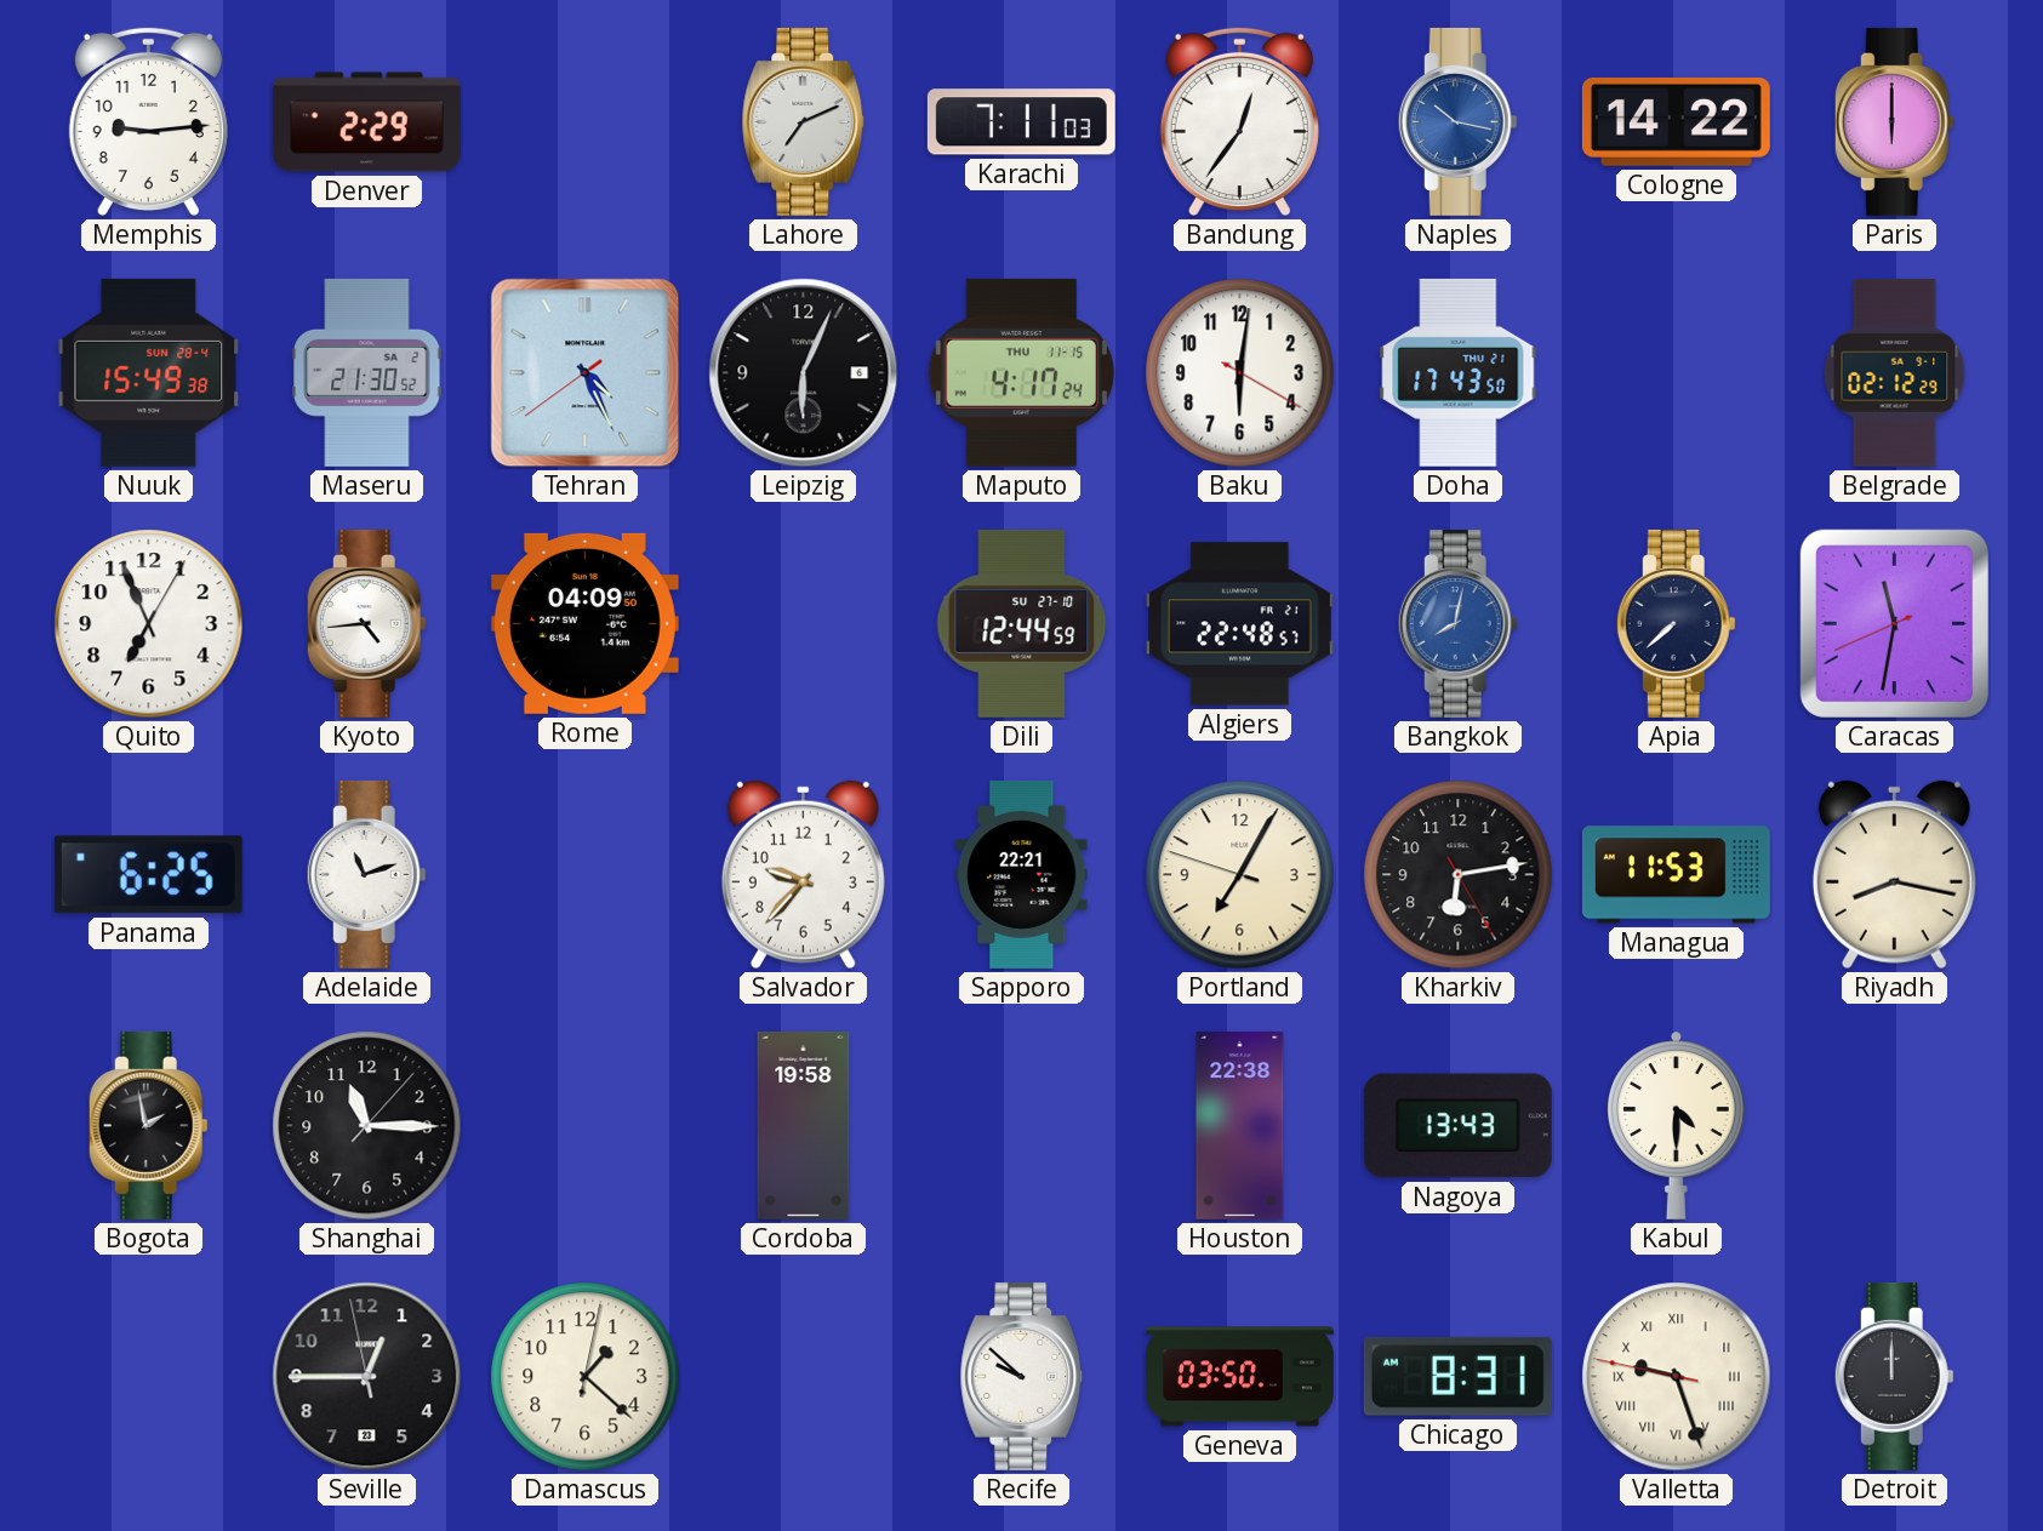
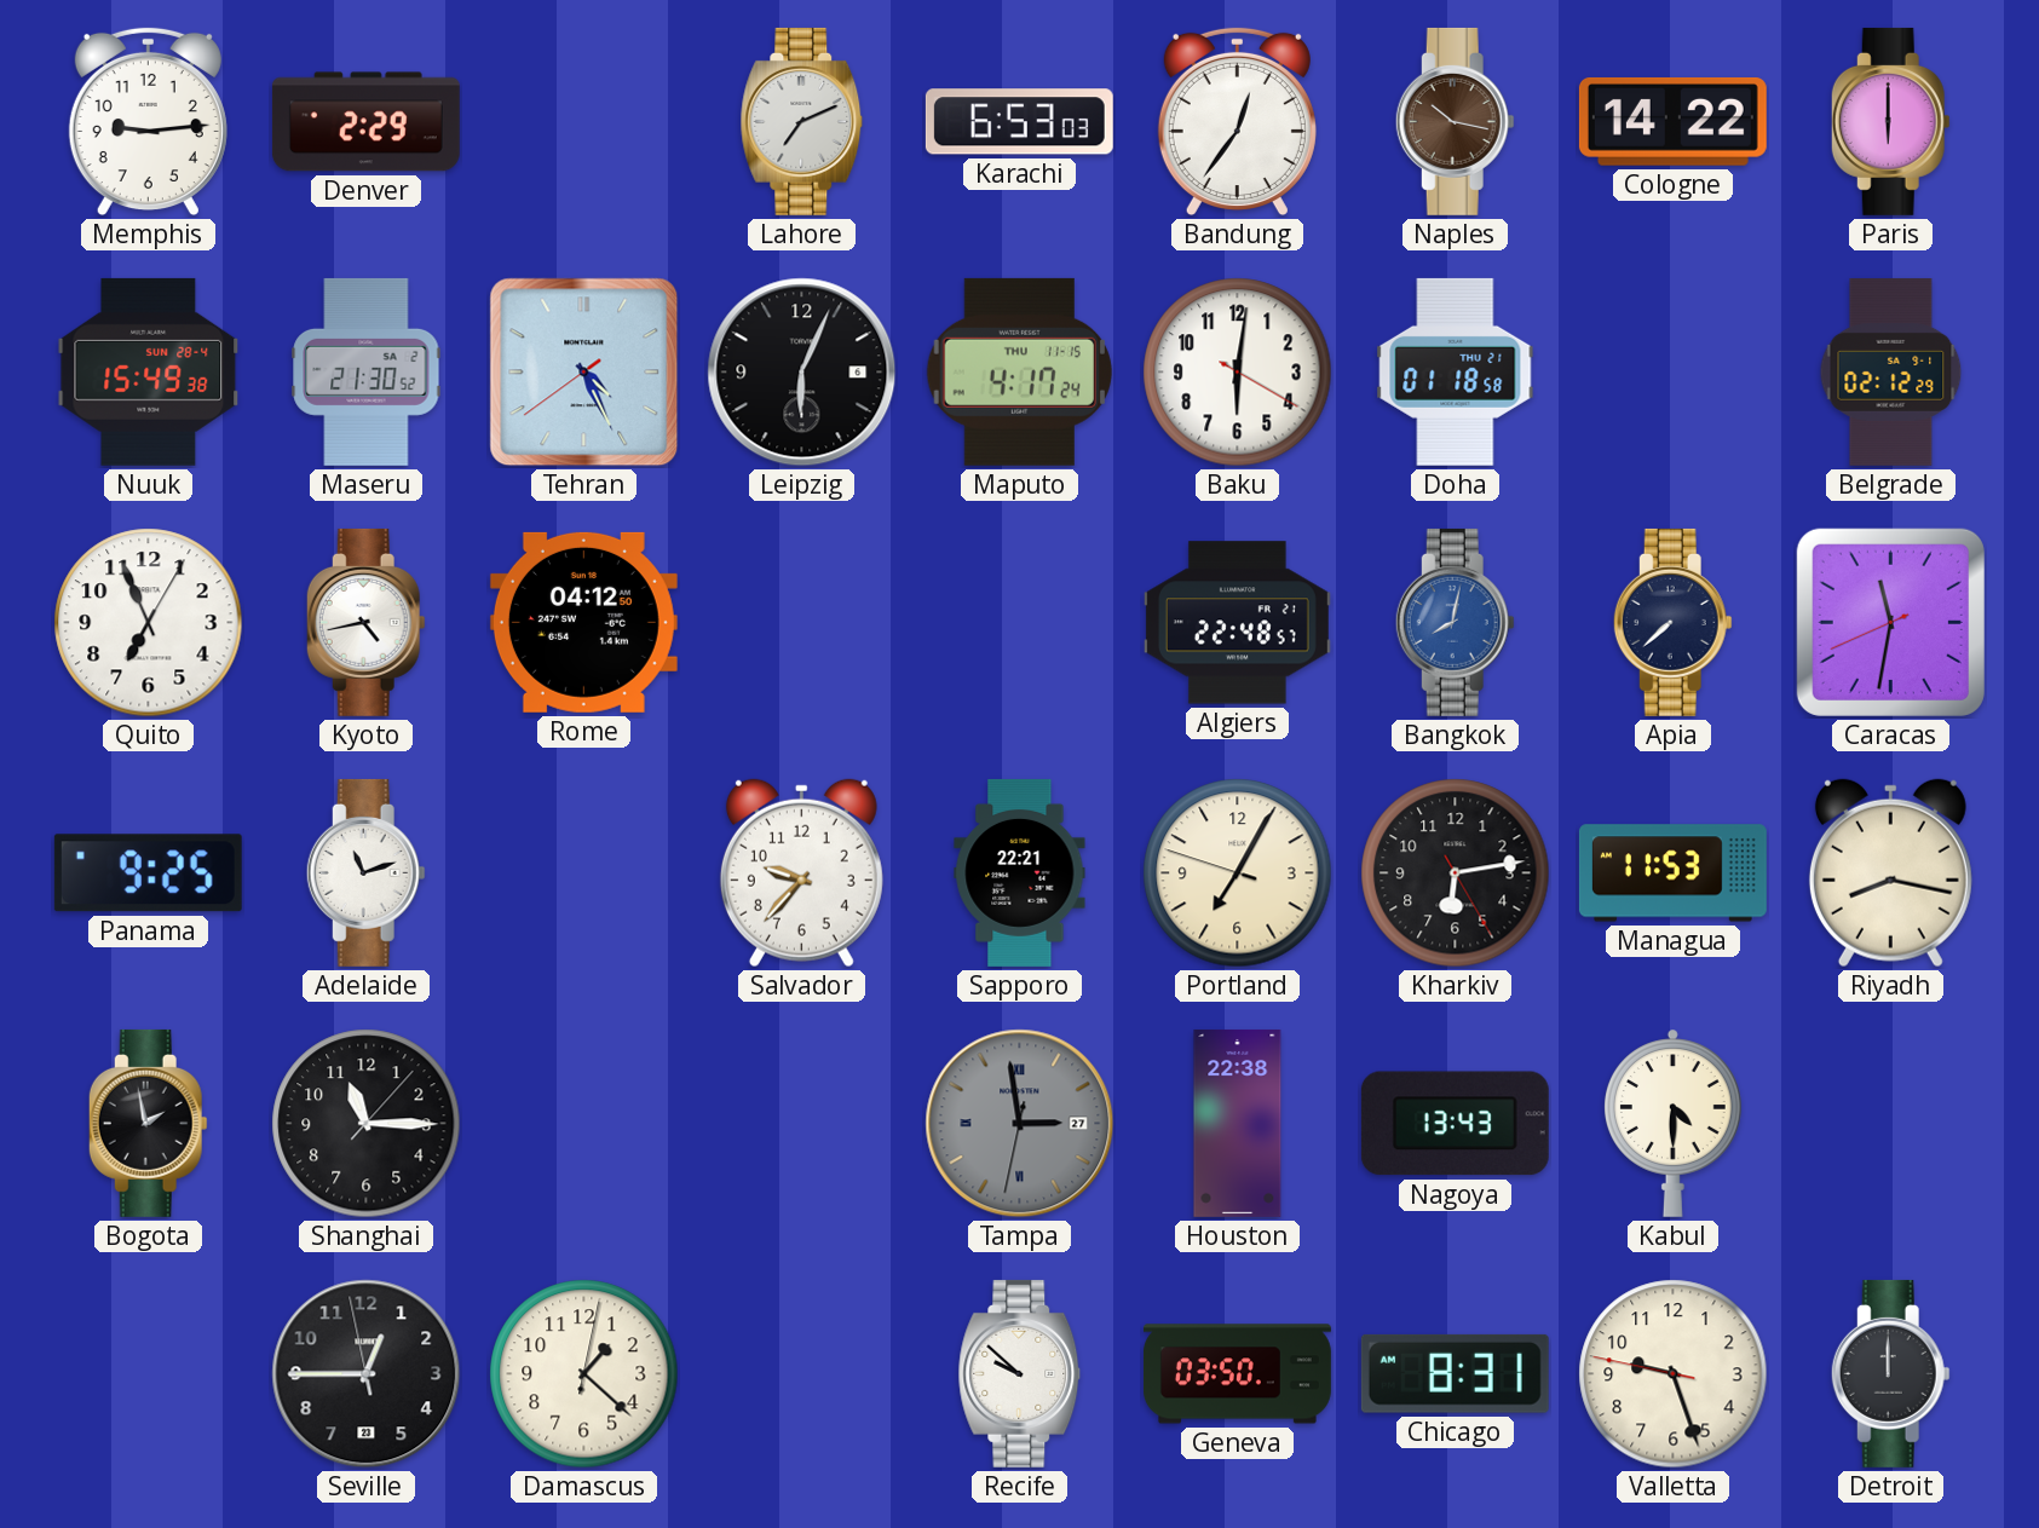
Karachi: 7:11 -> 6:53
Naples dial: blue -> brown
Doha: 17:43 -> 01:18
Kyoto: 4:44 -> 4:43
Rome: 04:09 -> 04:12
Dili: 12:44 -> none
Panama: 6:25 -> 9:25
Cordoba: 19:58 -> none
Tampa: none -> 2:58
Valletta numerals: Roman -> Arabic
